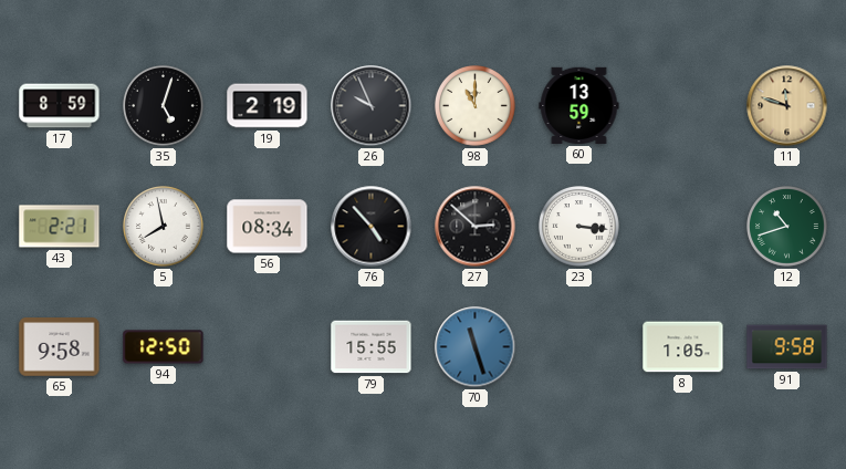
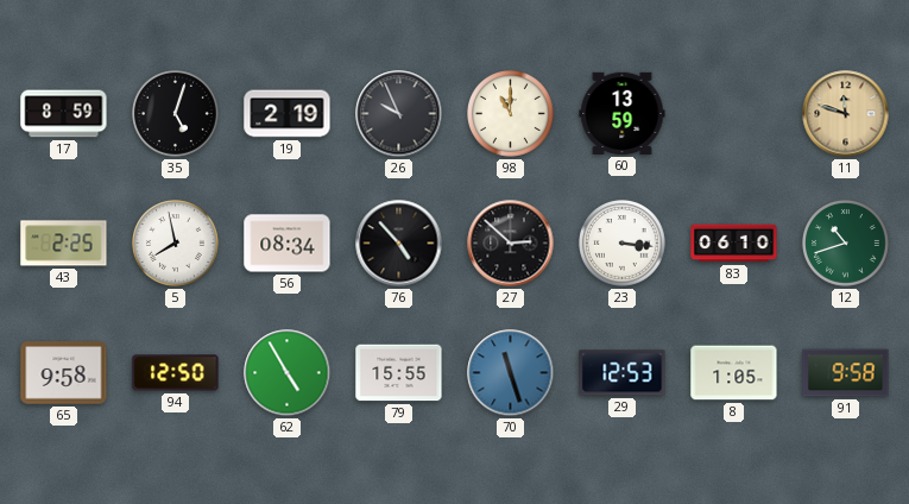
43: 2:21 -> 2:25
83: none -> 06:10
62: none -> 4:55
29: none -> 12:53
